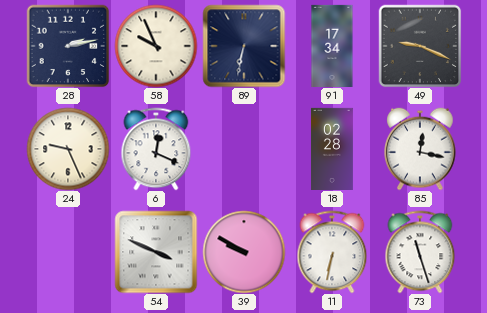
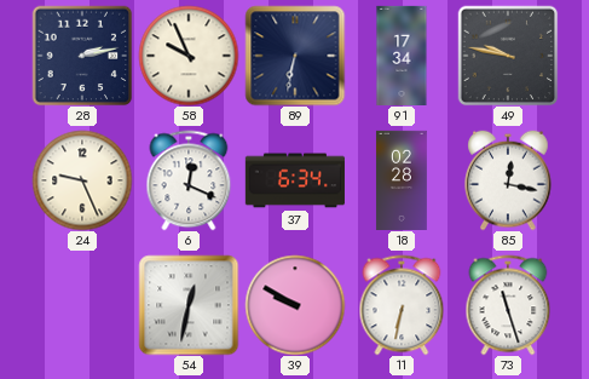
49: 9:19 -> 9:47
37: none -> 6:34
54: 3:49 -> 12:32
